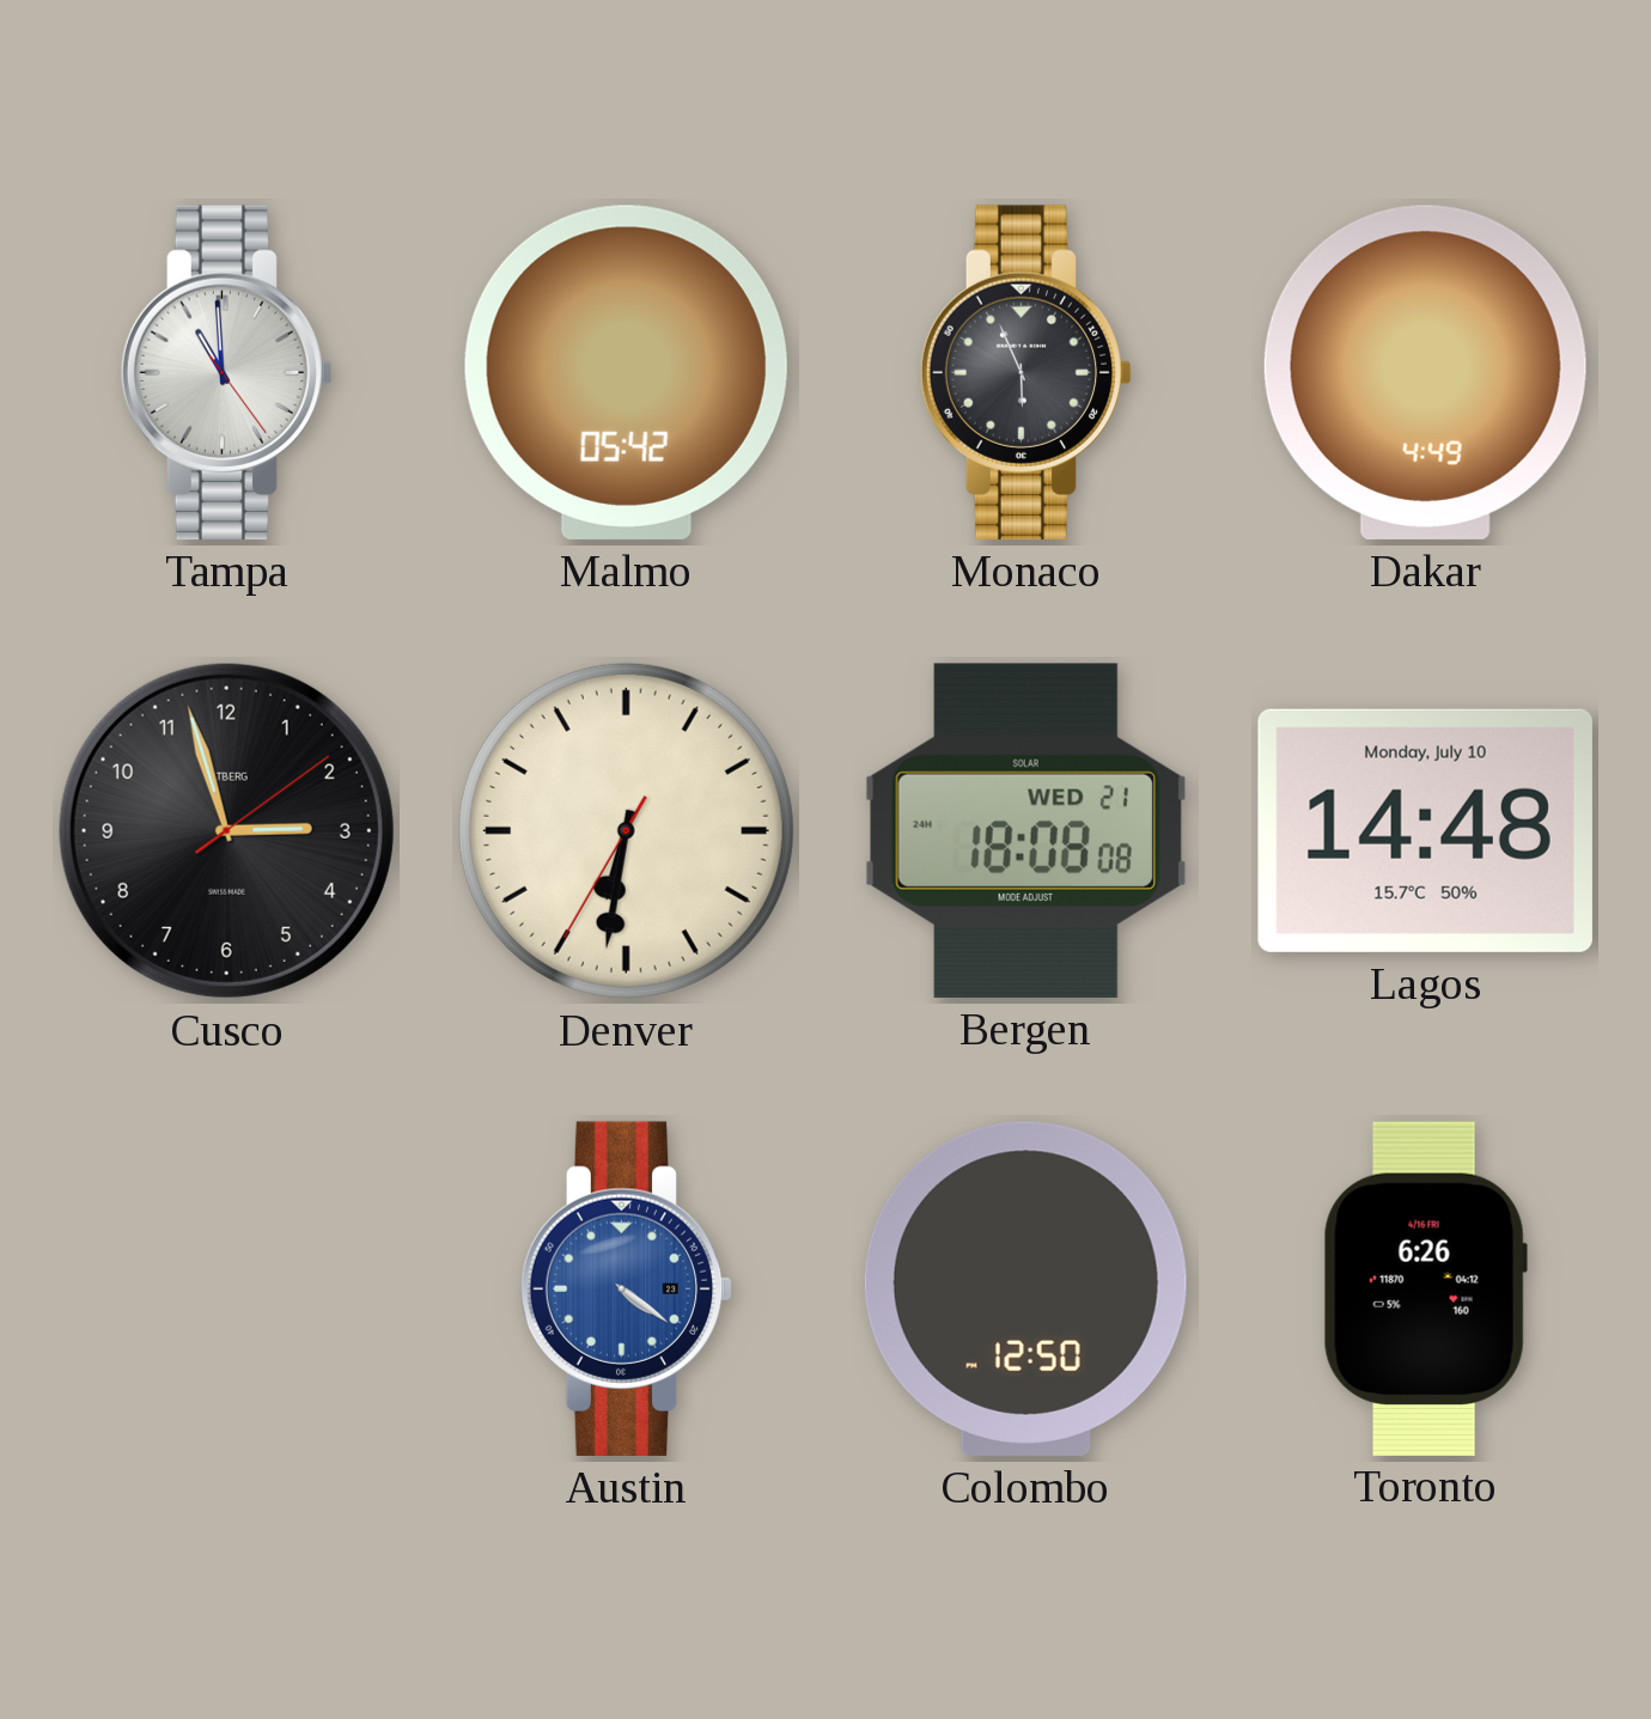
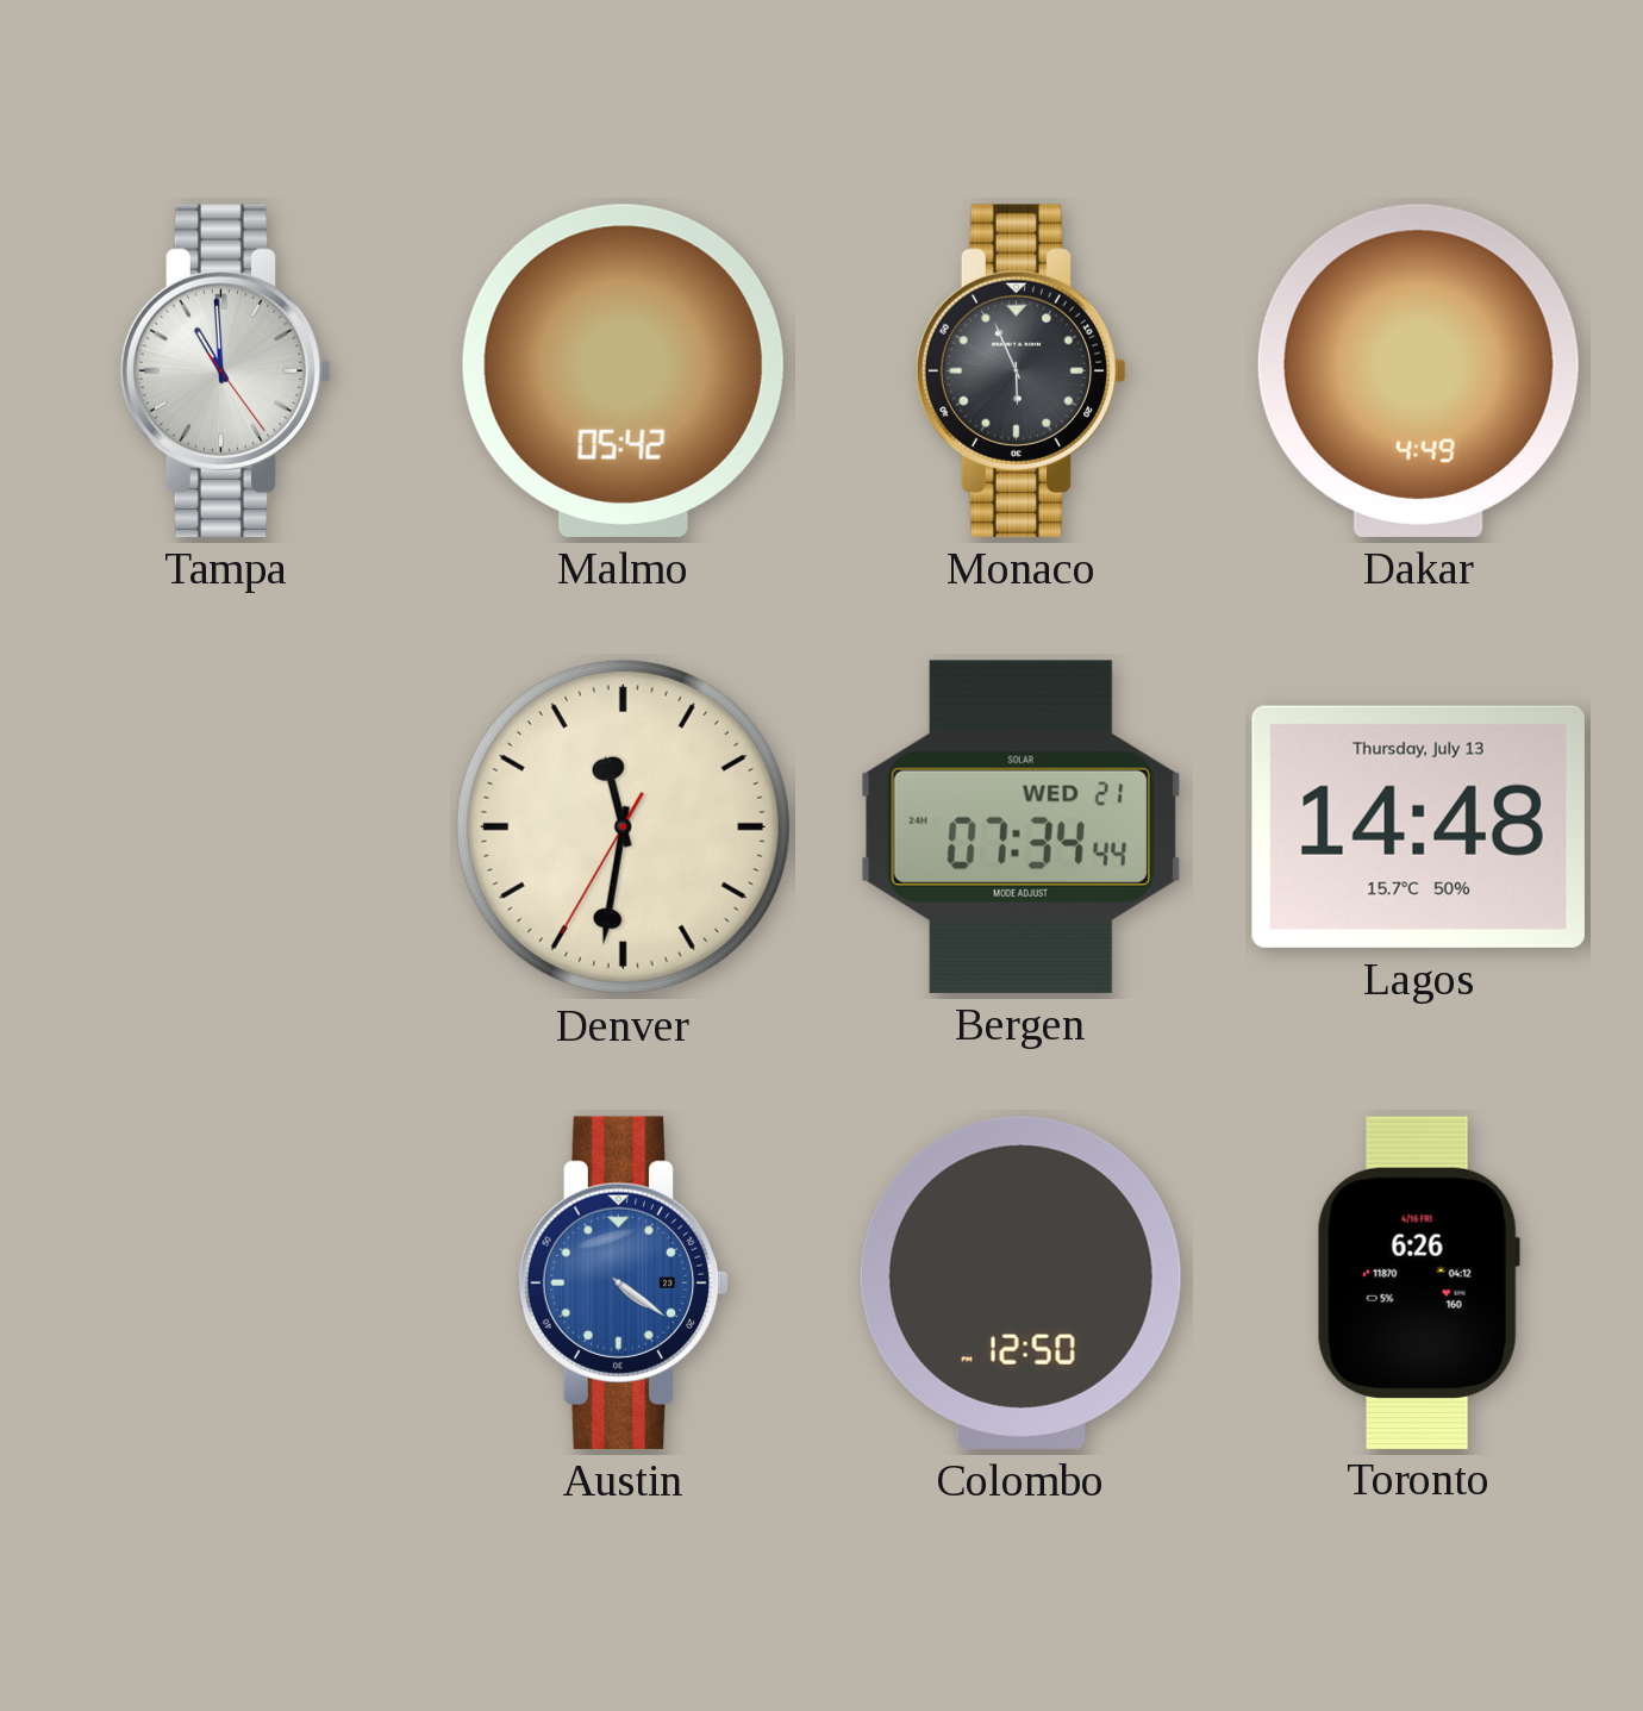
Cusco: 2:57 -> none
Denver: 6:31 -> 11:31
Bergen: 18:08 -> 07:34
Lagos date: Monday, July 10 -> Thursday, July 13
